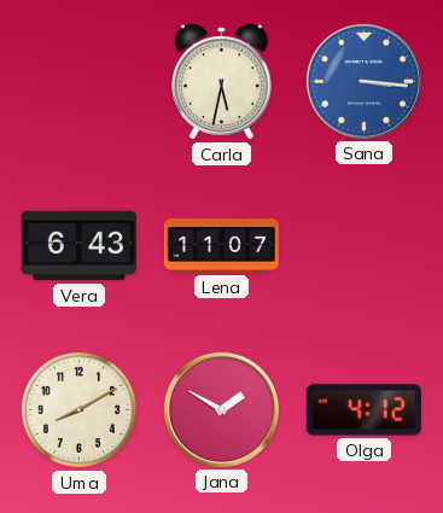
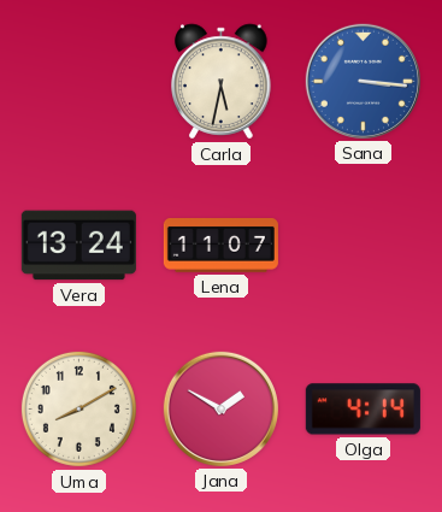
Vera: 6:43 -> 13:24
Olga: 4:12 -> 4:14
